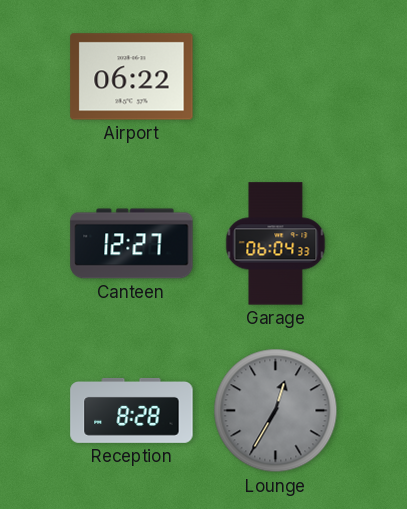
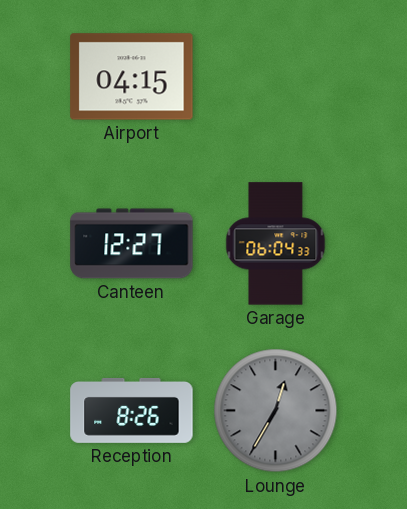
Airport: 06:22 -> 04:15
Reception: 8:28 -> 8:26
